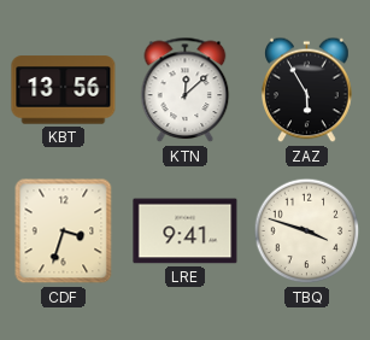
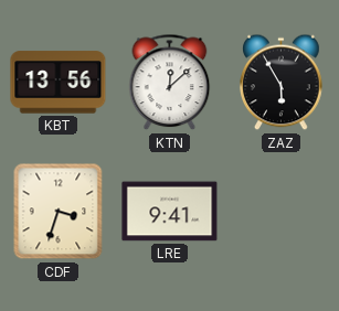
TBQ: 3:48 -> none
